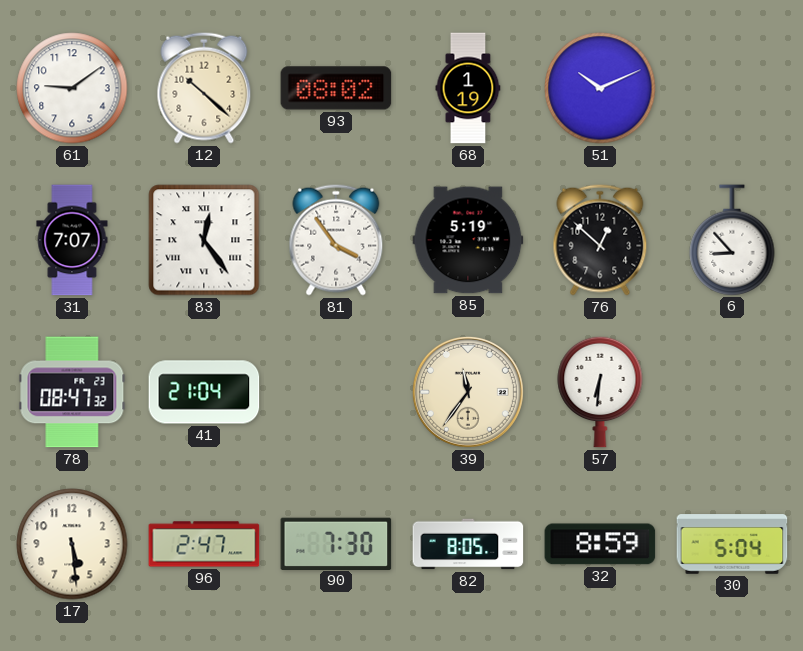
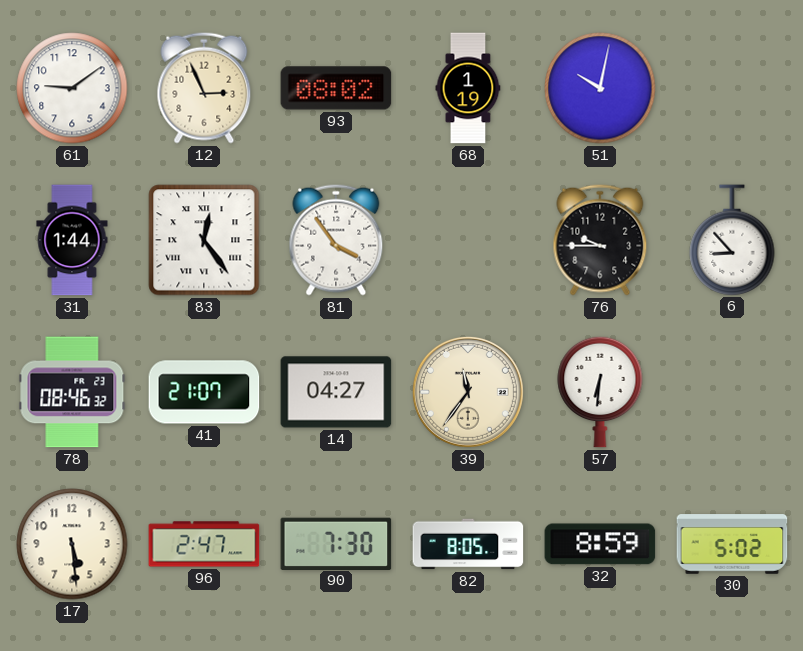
12: 10:22 -> 2:56
51: 10:11 -> 10:02
31: 7:07 -> 1:44
85: 5:19 -> none
76: 12:52 -> 9:45
78: 08:47 -> 08:46
41: 21:04 -> 21:07
14: none -> 04:27
30: 5:04 -> 5:02
